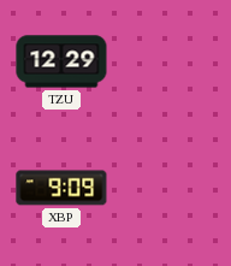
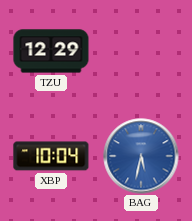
XBP: 9:09 -> 10:04
BAG: none -> 5:32
